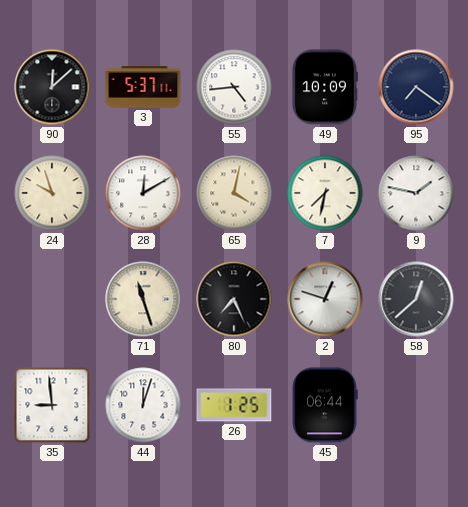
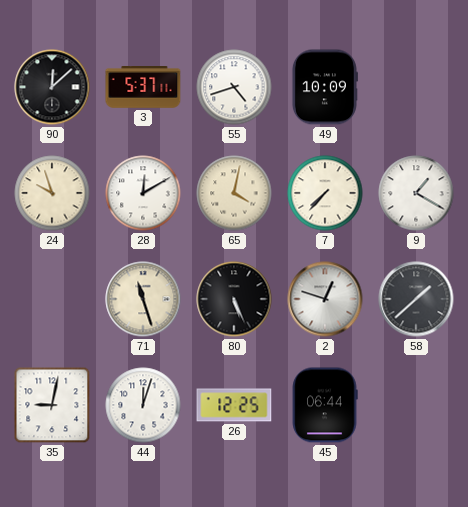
55: 4:44 -> 4:42
95: 7:21 -> none
7: 7:32 -> 7:37
9: 1:47 -> 1:20
80: 7:26 -> 5:26
58: 12:38 -> 1:38
35: 8:59 -> 9:02
26: 1:25 -> 12:25
